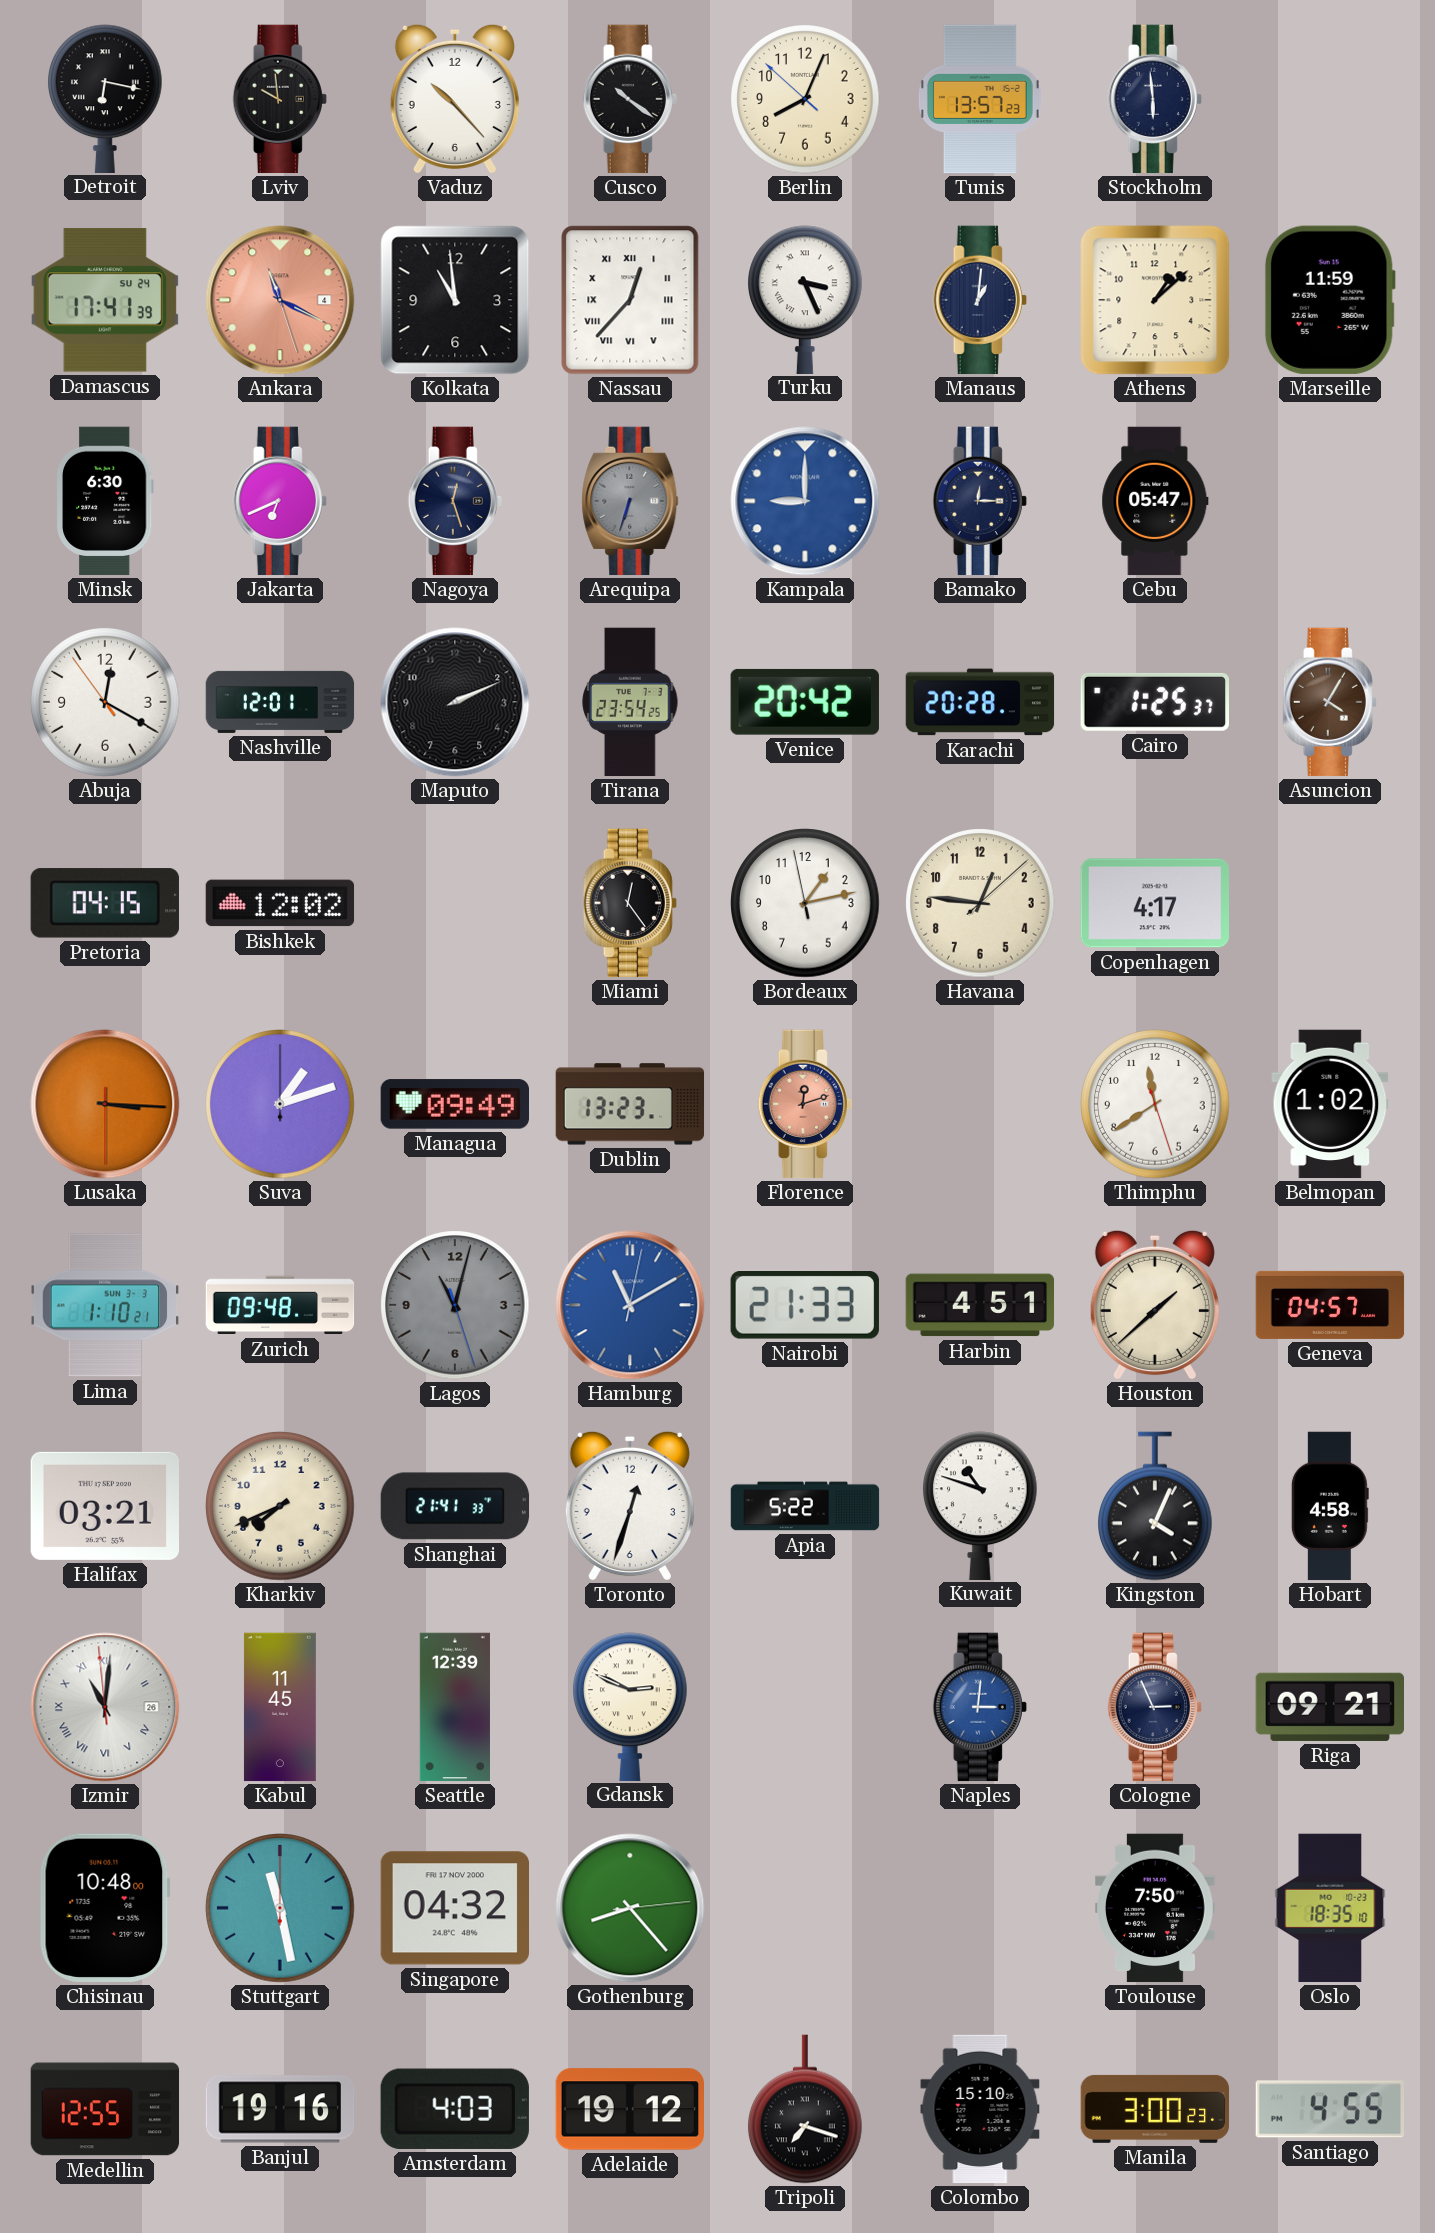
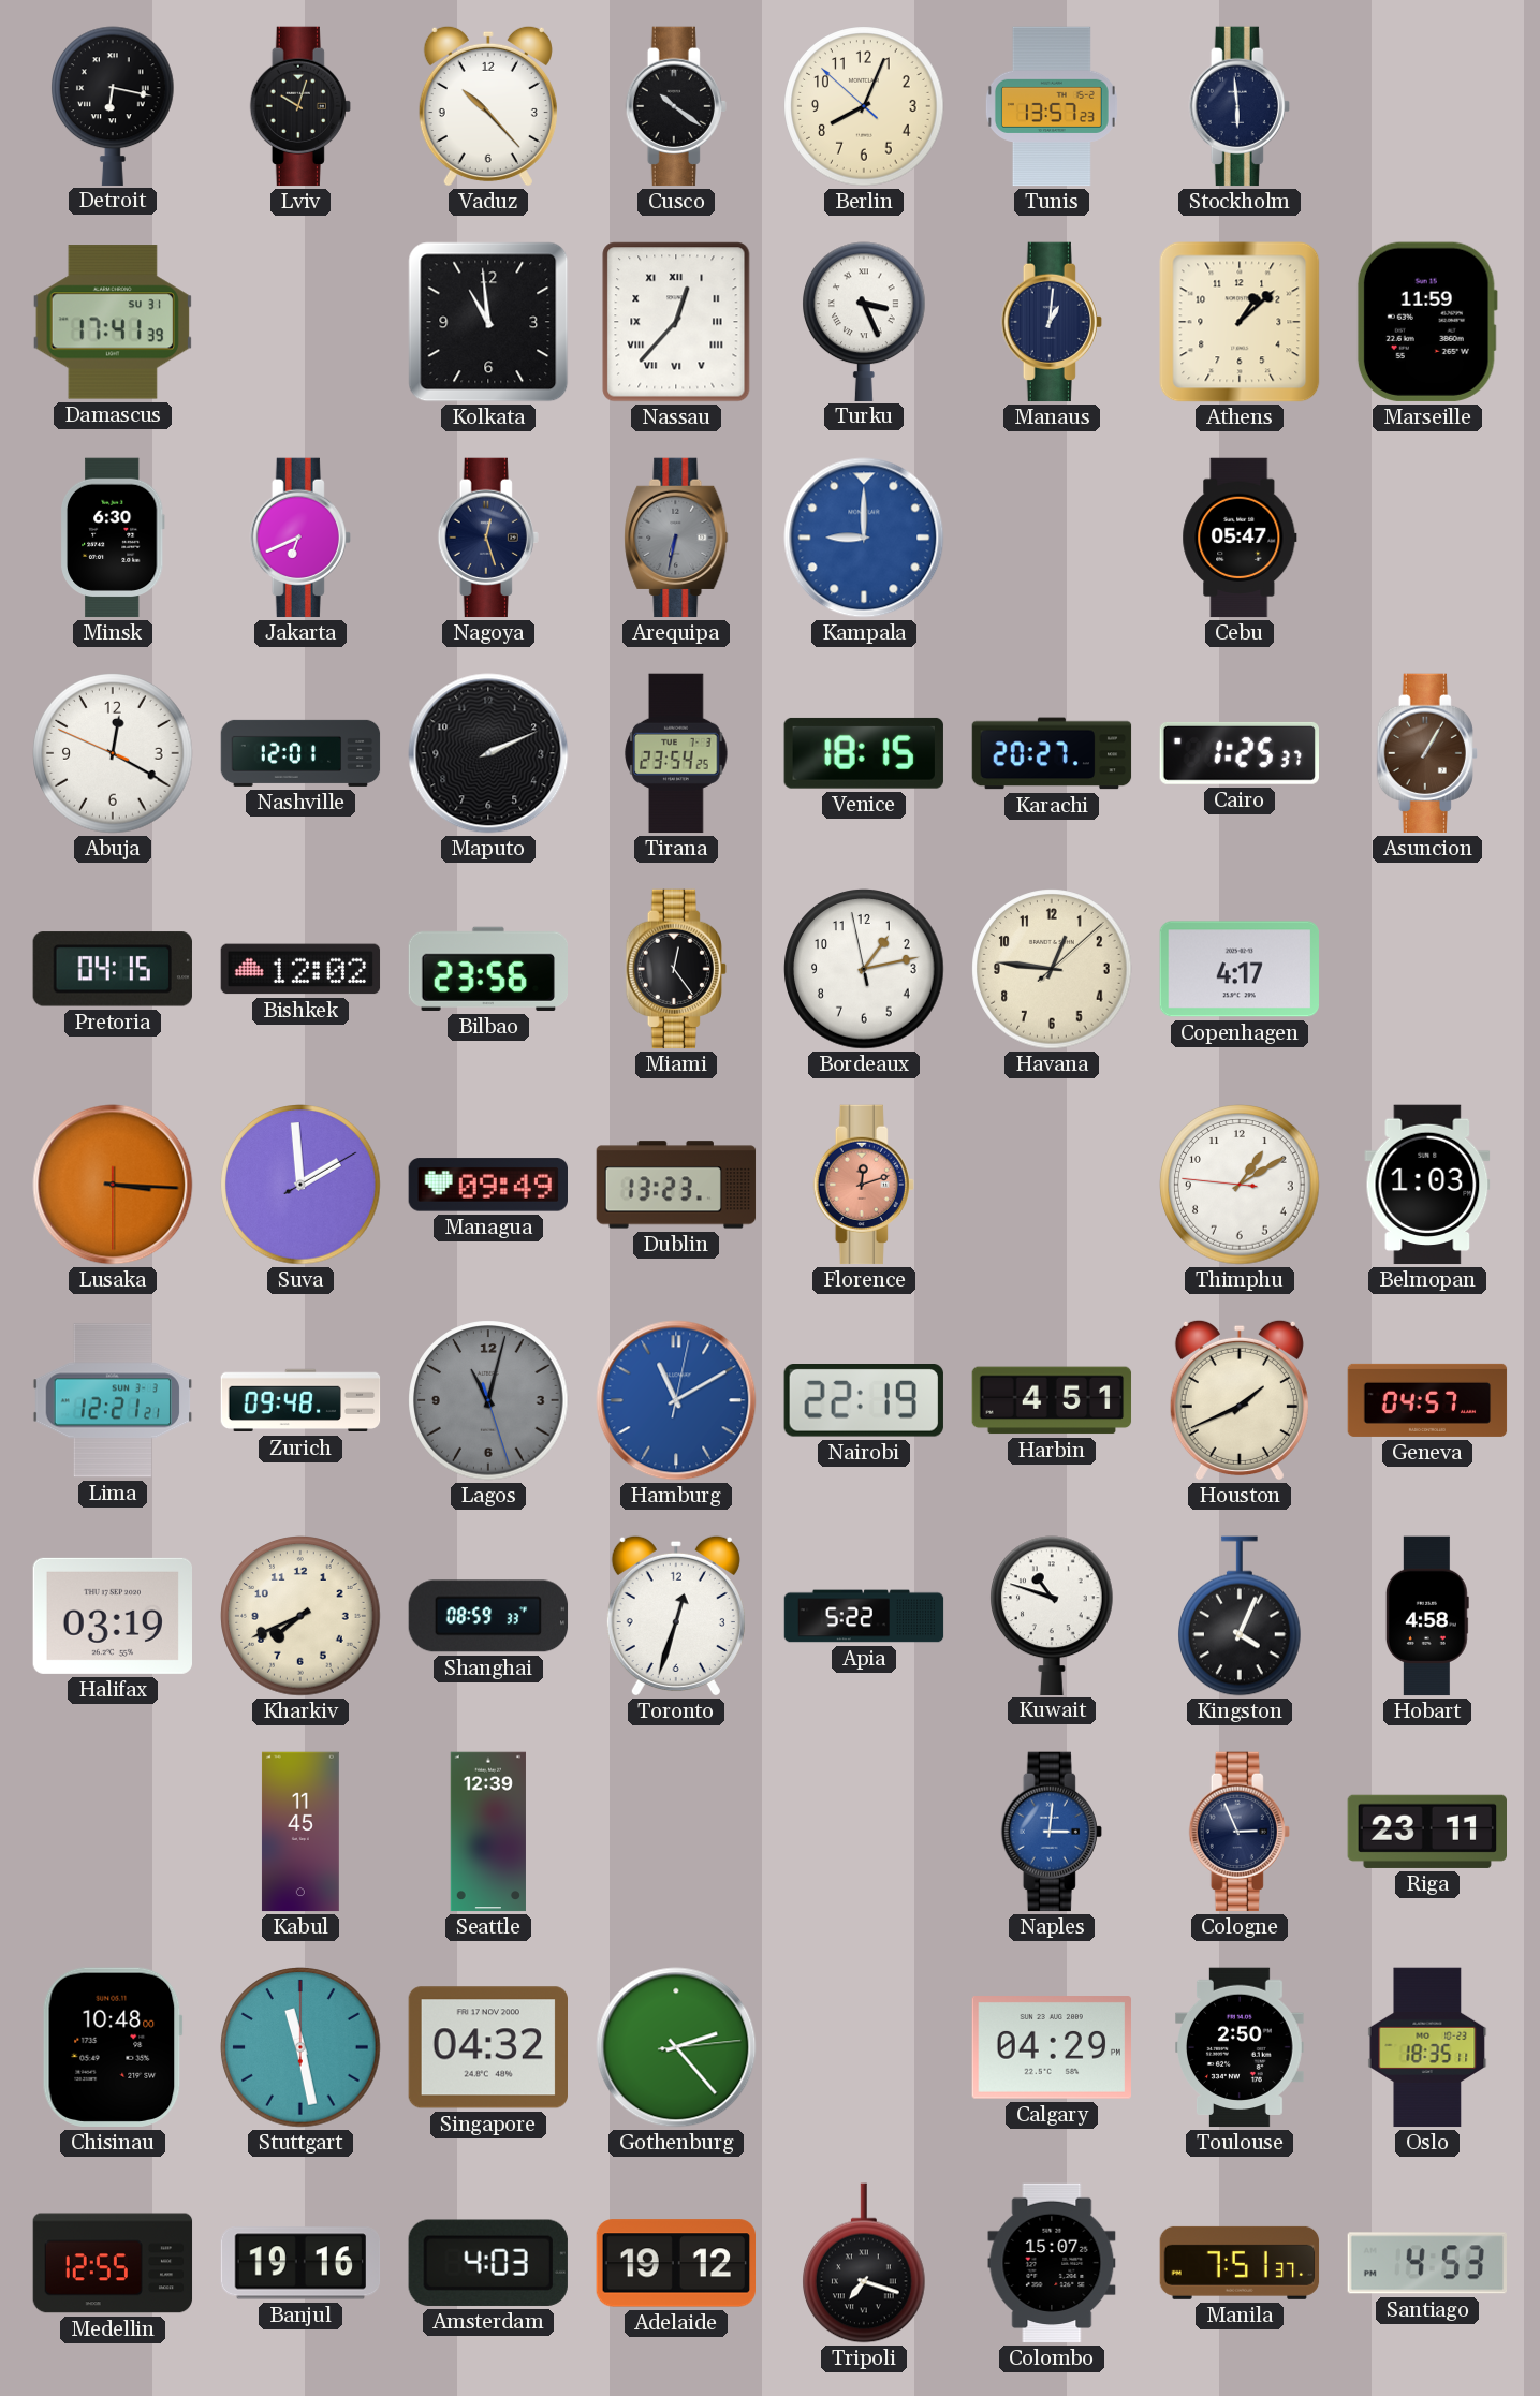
Lviv: 9:59 -> 10:03
Damascus date: SU 24 -> SU 31
Ankara: 11:19 -> none
Arequipa: 6:33 -> 6:32
Bamako: 12:15 -> none
Abuja: 12:19:54 -> 12:19:49
Venice: 20:42 -> 18:15
Karachi: 20:28 -> 20:27
Asuncion: 4:05 -> 1:05
Bilbao: none -> 23:56
Suva: 1:12 -> 1:59
Thimphu: 11:39 -> 1:09
Belmopan: 1:02 -> 1:03
Lima: 1:10 -> 12:21
Nairobi: 21:33 -> 22:19
Houston: 1:38 -> 1:41
Halifax: 03:21 -> 03:19
Shanghai: 21:41 -> 08:59
Izmir: 11:00 -> none
Gdansk: 2:49 -> none
Riga: 09:21 -> 23:11
Gothenburg: 8:23 -> 2:23
Calgary: none -> 04:29
Toulouse: 7:50 -> 2:50
Oslo: 18:35:10 -> 18:35:11
Colombo: 15:10 -> 15:07
Manila: 3:00 -> 7:51
Santiago: 4:55 -> 4:53
